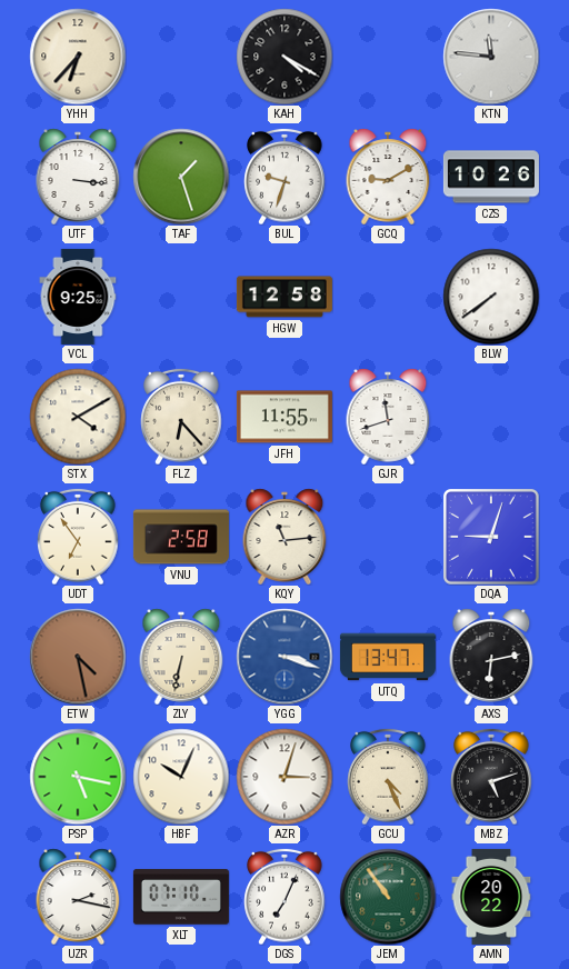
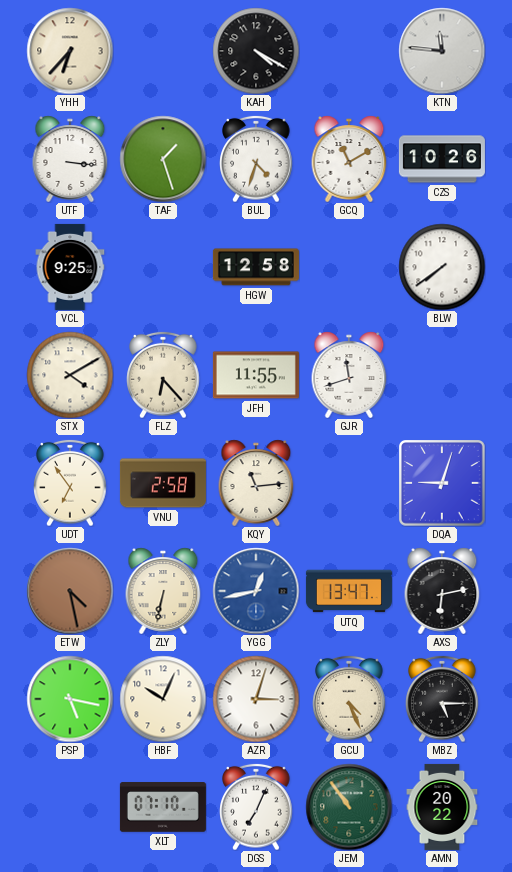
BUL: 9:33 -> 4:33
GCQ: 9:10 -> 11:10
YGG: 3:18 -> 12:43
MBZ: 5:12 -> 5:15
UZR: 2:17 -> none
